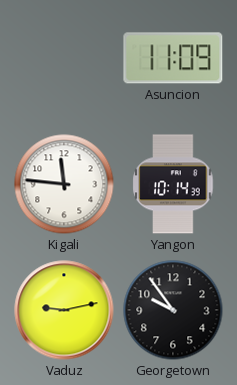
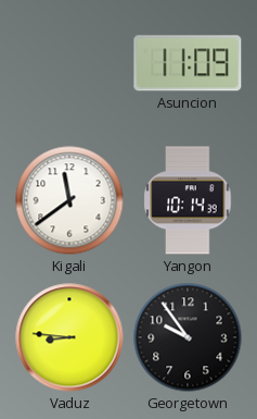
Kigali: 11:46 -> 11:39
Vaduz: 9:13 -> 8:46
